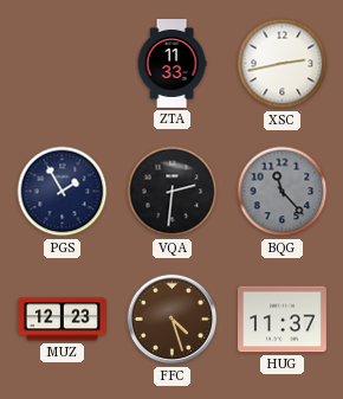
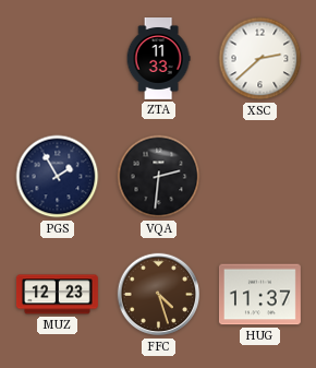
XSC: 2:43 -> 2:38
BQG: 11:23 -> none
